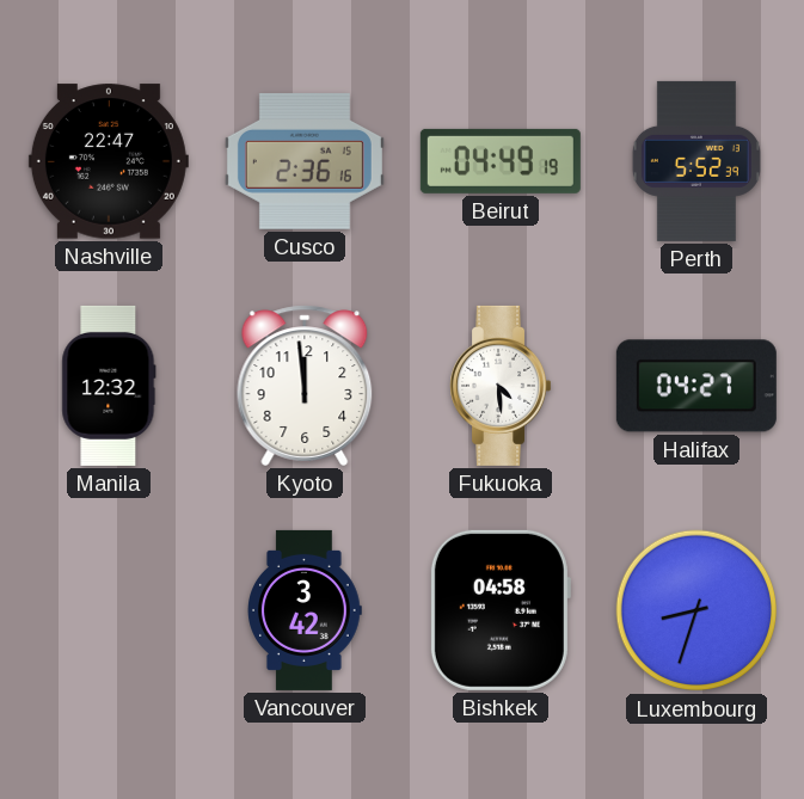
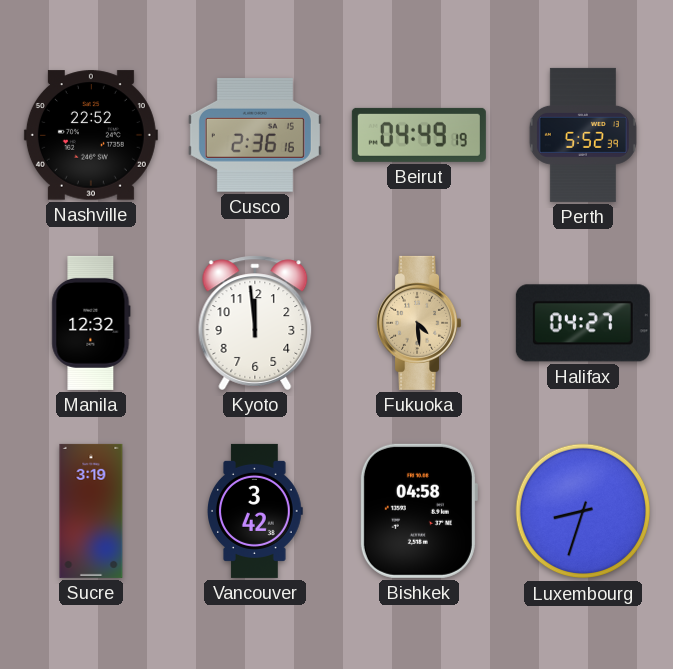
Nashville: 22:47 -> 22:52
Fukuoka dial: white -> champagne
Sucre: none -> 3:19
